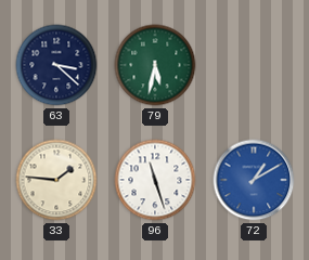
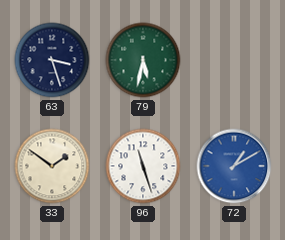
63: 3:22 -> 3:27
33: 1:46 -> 1:51
